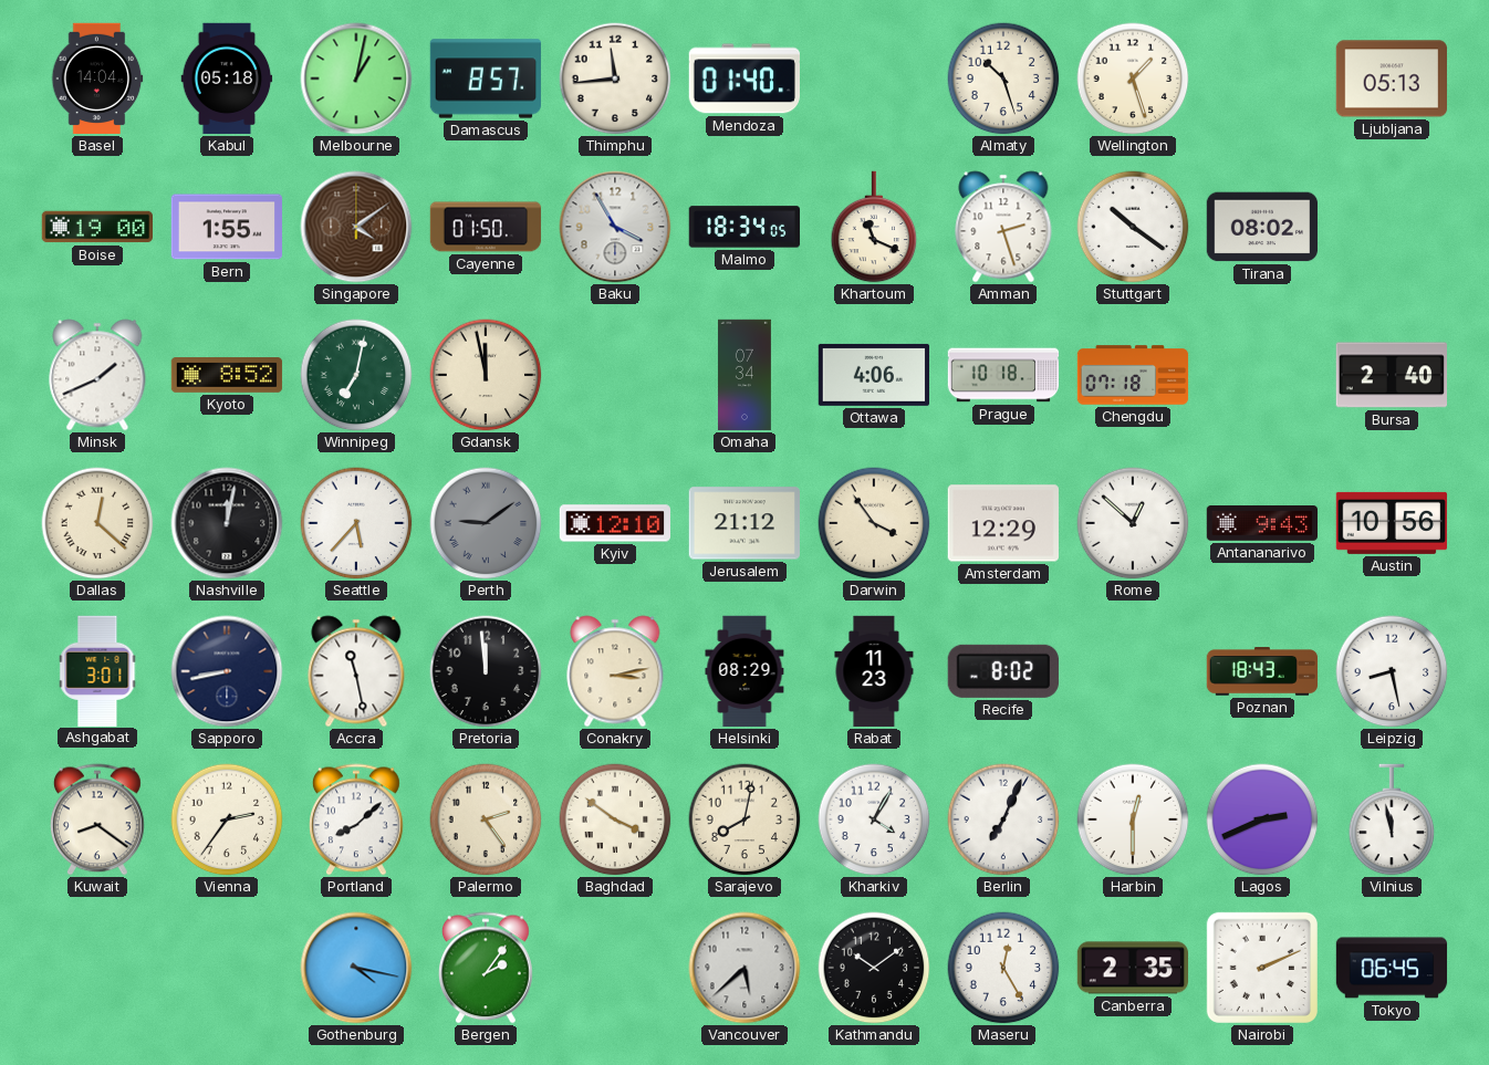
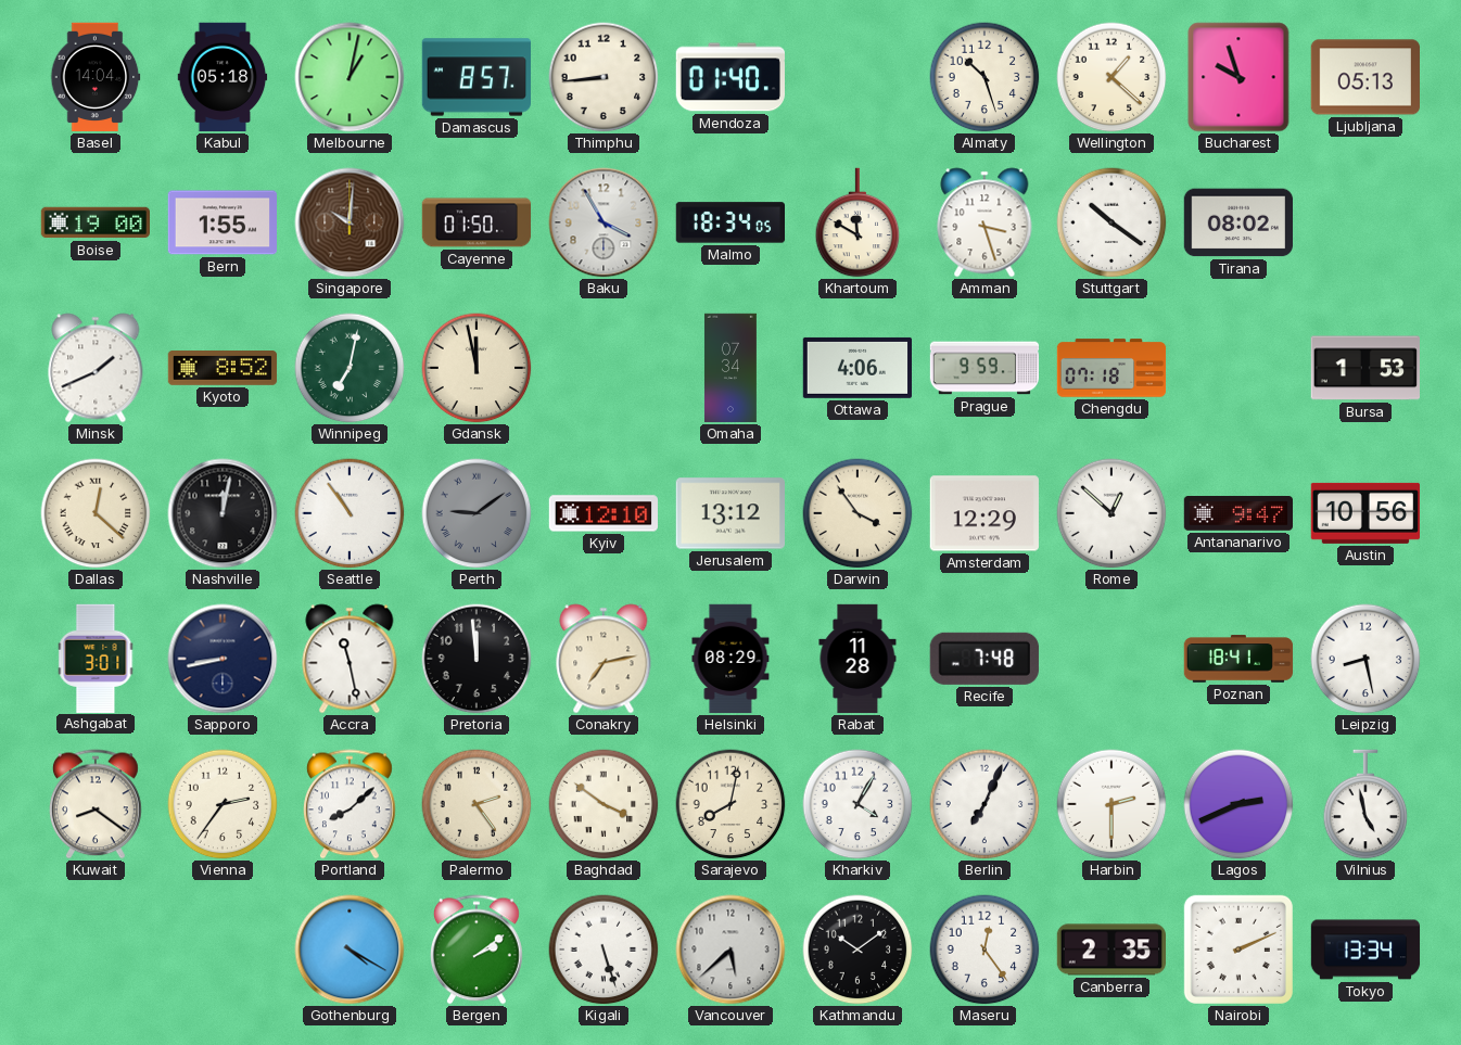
Thimphu: 11:44 -> 8:44
Wellington: 1:27 -> 1:22
Bucharest: none -> 9:57
Singapore: 4:09 -> 10:01
Khartoum: 11:19 -> 11:50
Amman: 2:27 -> 3:27
Prague: 10:18 -> 9:59
Bursa: 2:40 -> 1:53
Seattle: 5:37 -> 10:54
Jerusalem: 21:12 -> 13:12
Antananarivo: 9:43 -> 9:47
Conakry: 3:13 -> 7:13
Rabat: 11:23 -> 11:28
Recife: 8:02 -> 7:48
Poznan: 18:43 -> 18:41
Harbin: 12:30 -> 2:30
Vilnius: 11:58 -> 4:58
Gothenburg: 4:17 -> 4:20
Bergen: 2:06 -> 2:09
Kigali: none -> 5:27
Maseru: 12:25 -> 12:24
Tokyo: 06:45 -> 13:34
